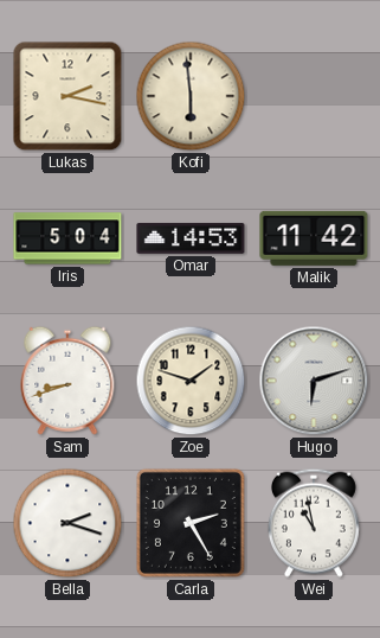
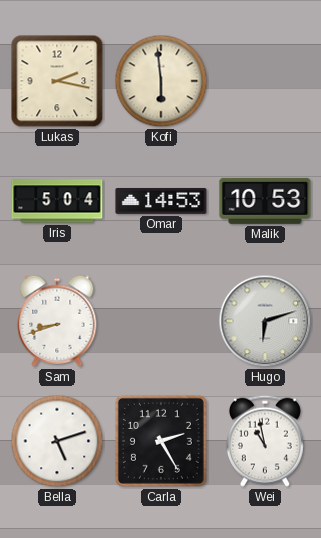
Malik: 11:42 -> 10:53
Zoe: 1:48 -> none
Bella: 2:18 -> 5:12
